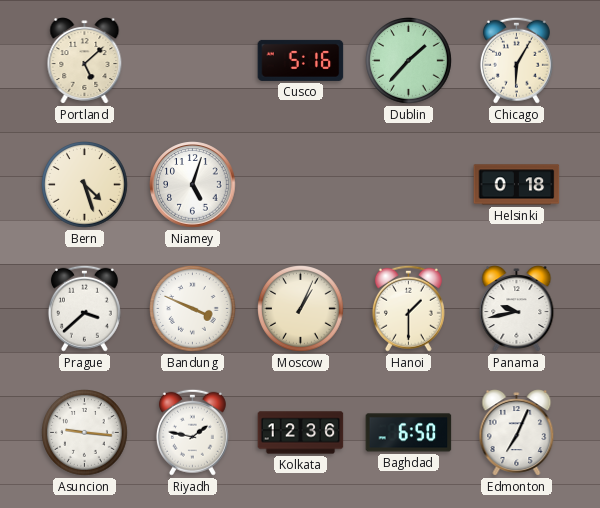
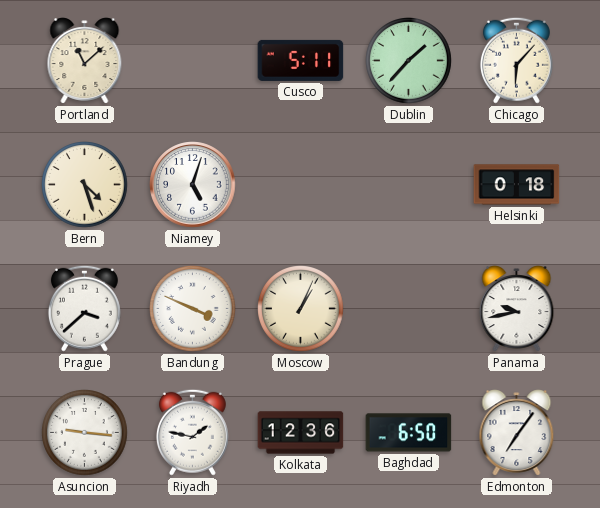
Portland: 5:08 -> 11:08
Cusco: 5:16 -> 5:11
Chicago: 6:05 -> 6:07
Hanoi: 1:30 -> none
Edmonton: 7:04 -> 7:06
